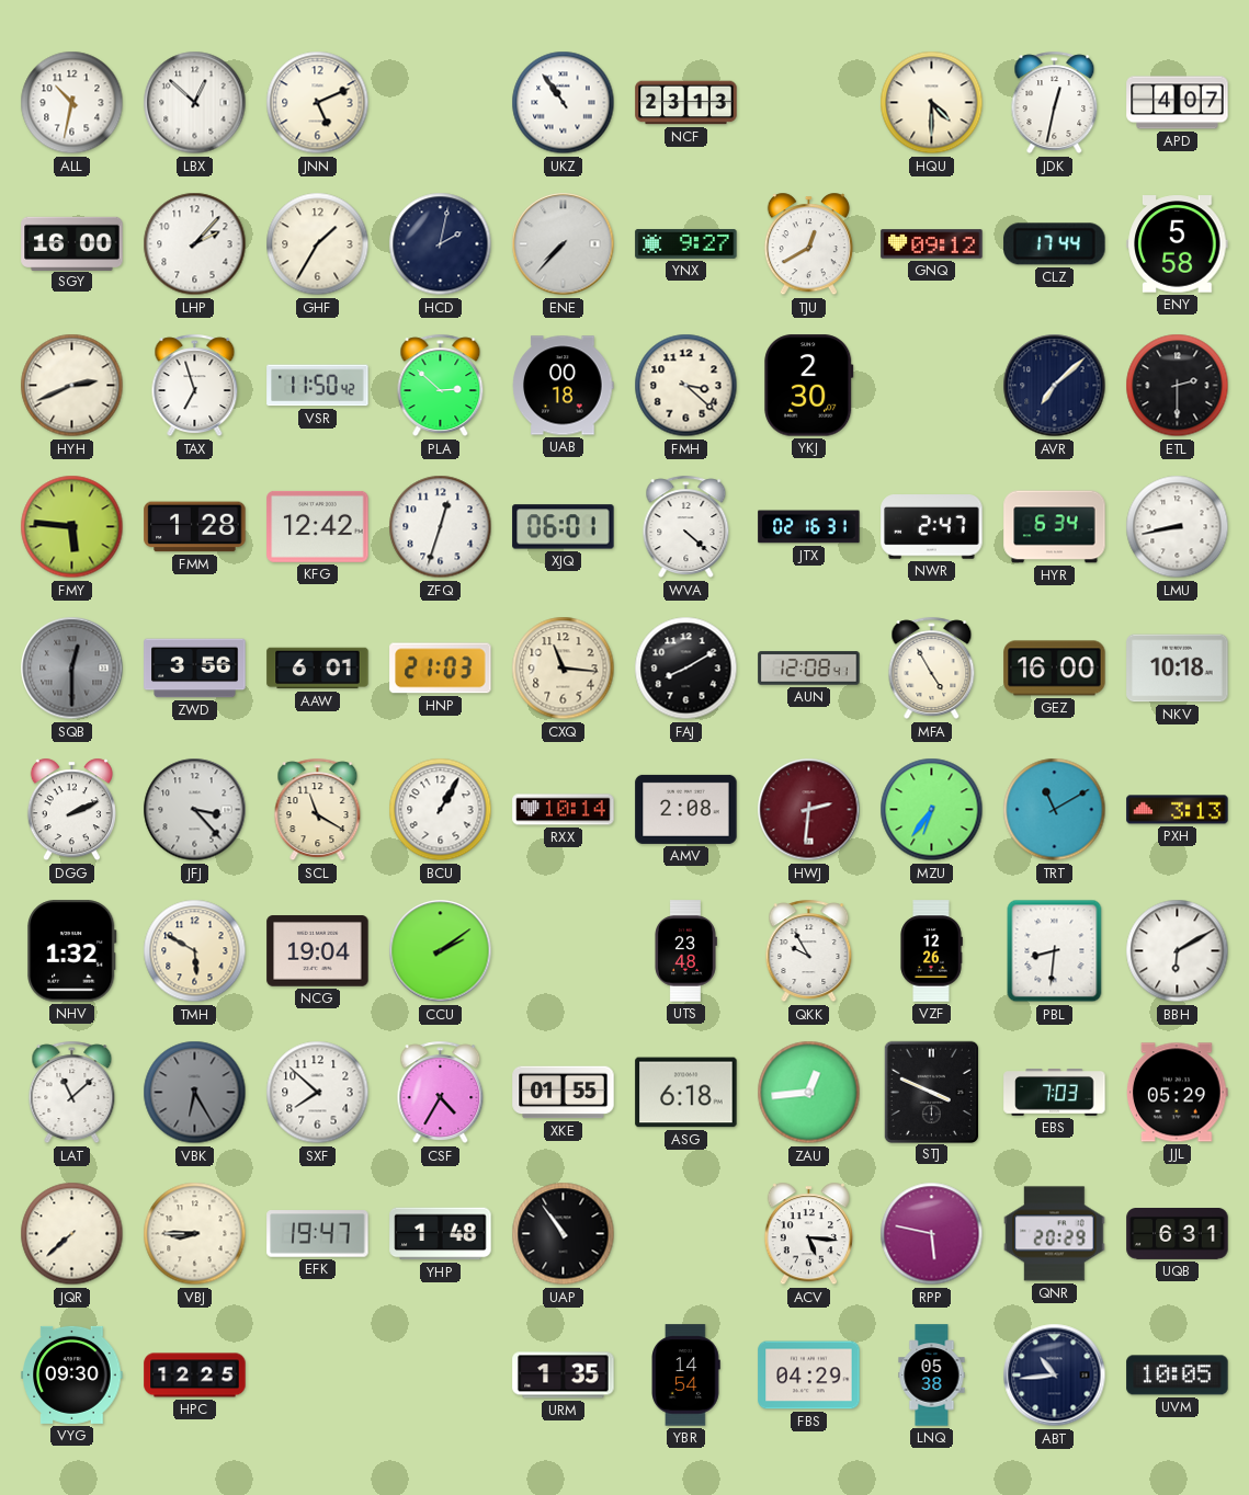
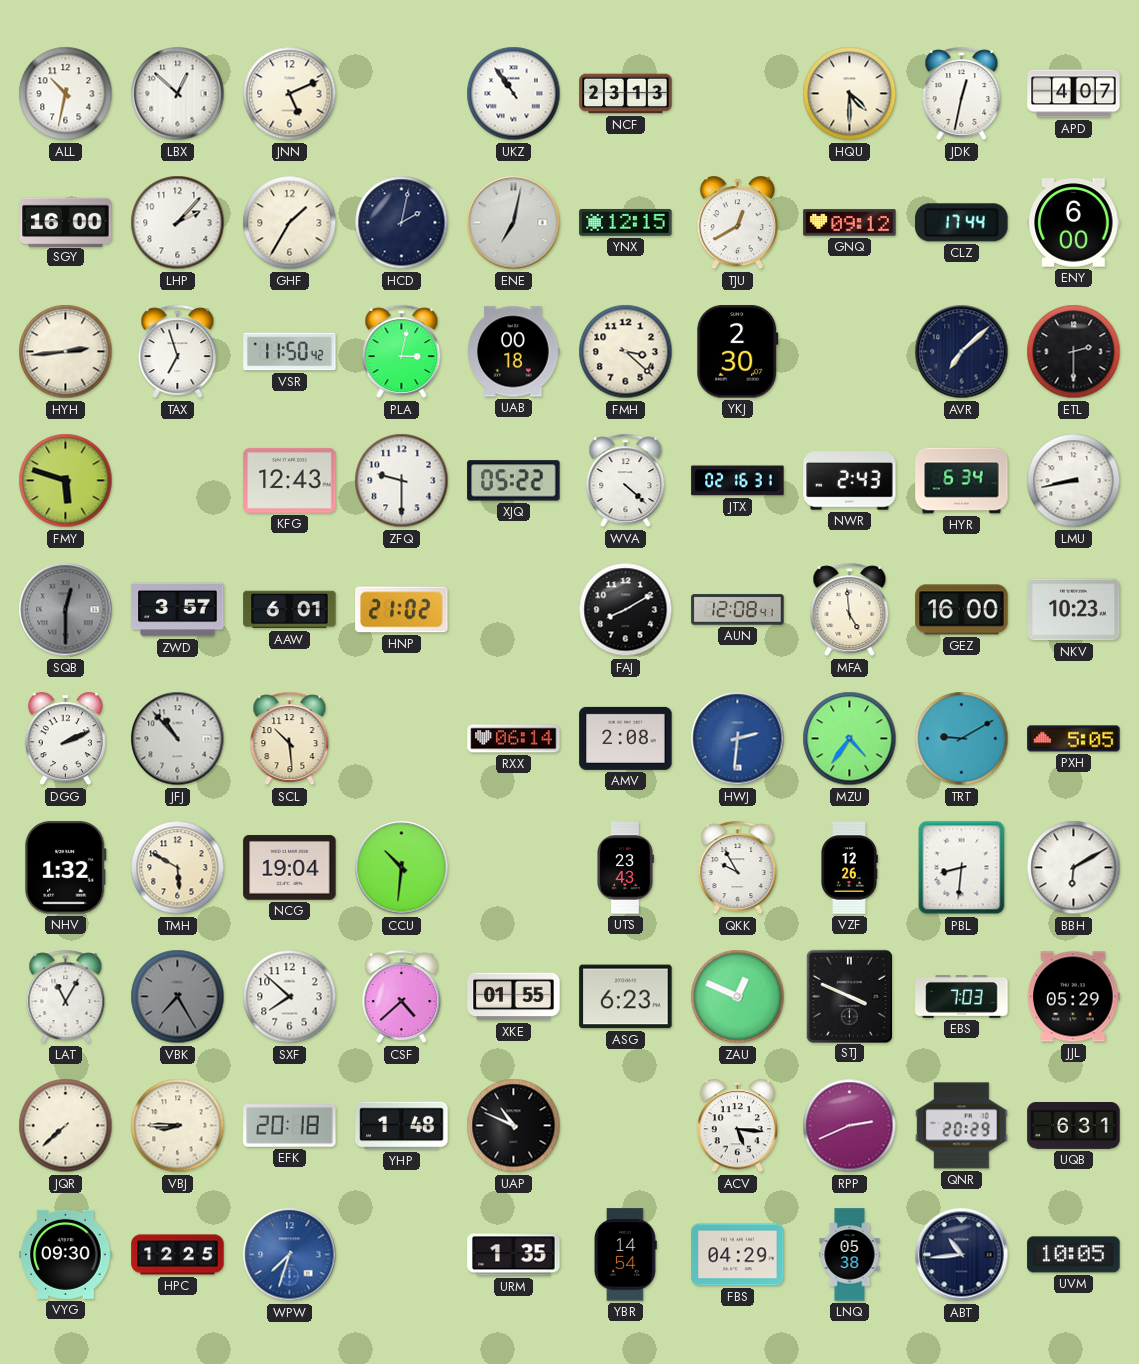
ENE: 7:37 -> 7:02
YNX: 9:27 -> 12:15
ENY: 5:58 -> 6:00
HYH: 2:41 -> 2:44
PLA: 2:52 -> 3:02
FMY: 5:46 -> 5:48
FMM: 1:28 -> none
KFG: 12:42 -> 12:43
ZFQ: 12:33 -> 9:30
XJQ: 06:01 -> 05:22
NWR: 2:47 -> 2:43
ZWD: 3:56 -> 3:57
HNP: 21:03 -> 21:02
CXQ: 11:16 -> none
MFA: 4:55 -> 4:59
NKV: 10:18 -> 10:23
JFJ: 3:23 -> 10:53
SCL: 11:20 -> 10:29
BCU: 1:05 -> none
RXX: 10:14 -> 06:14
HWJ dial: burgundy -> blue
MZU: 6:36 -> 4:36
TRT: 11:10 -> 9:10
PXH: 3:13 -> 5:05
CCU: 2:09 -> 10:31
UTS: 23:48 -> 23:43
LAT: 11:08 -> 11:05
VBK: 6:25 -> 7:25
CSF: 4:35 -> 4:38
ASG: 6:18 -> 6:23
ZAU: 12:44 -> 12:49
EFK: 19:47 -> 20:18
UAP: 10:54 -> 10:49
RPP: 5:47 -> 2:41
WPW: none -> 7:33
